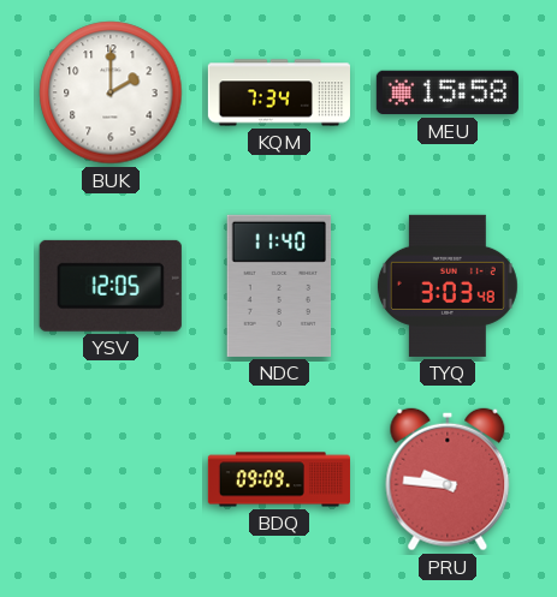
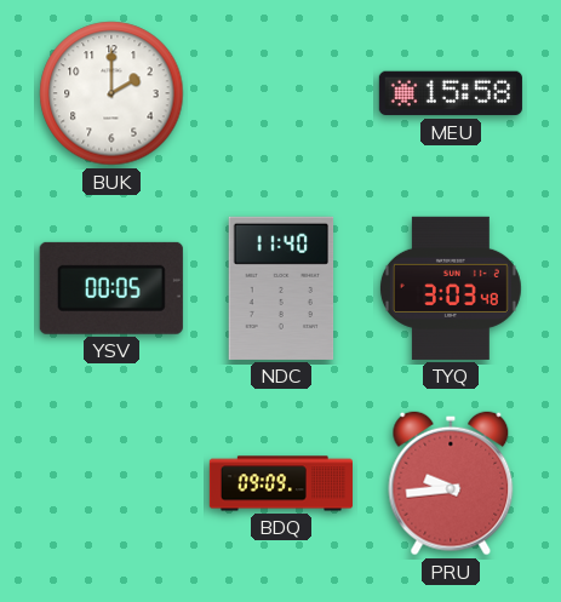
KQM: 7:34 -> none
YSV: 12:05 -> 00:05
PRU: 9:46 -> 9:44
